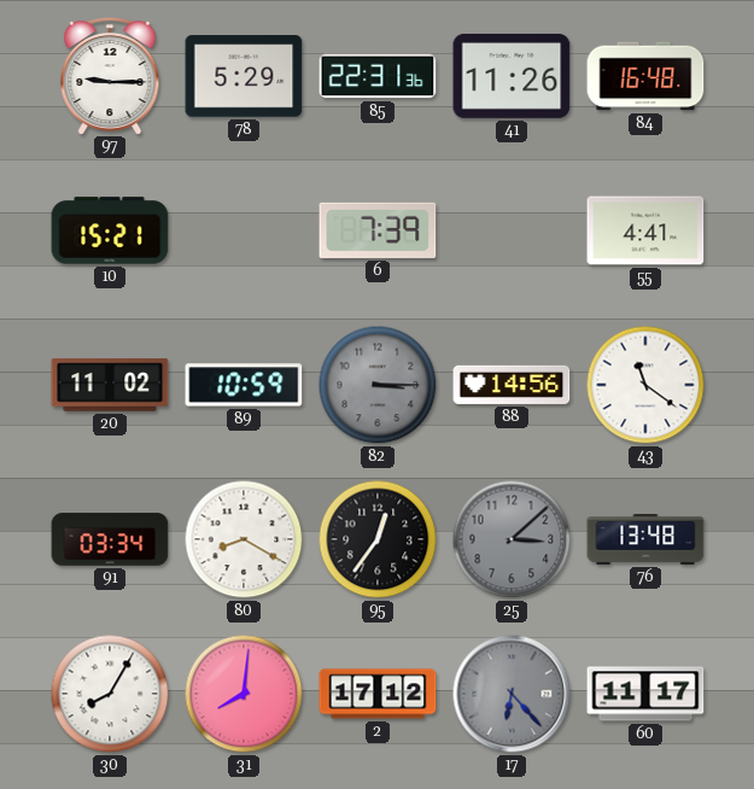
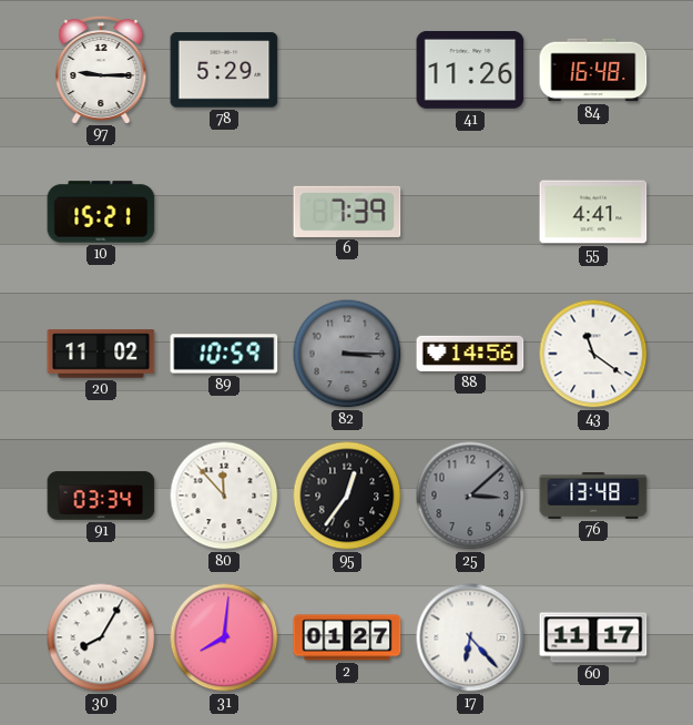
85: 22:31 -> none
80: 8:20 -> 11:53
2: 17:12 -> 01:27
17 dial: grey -> white
